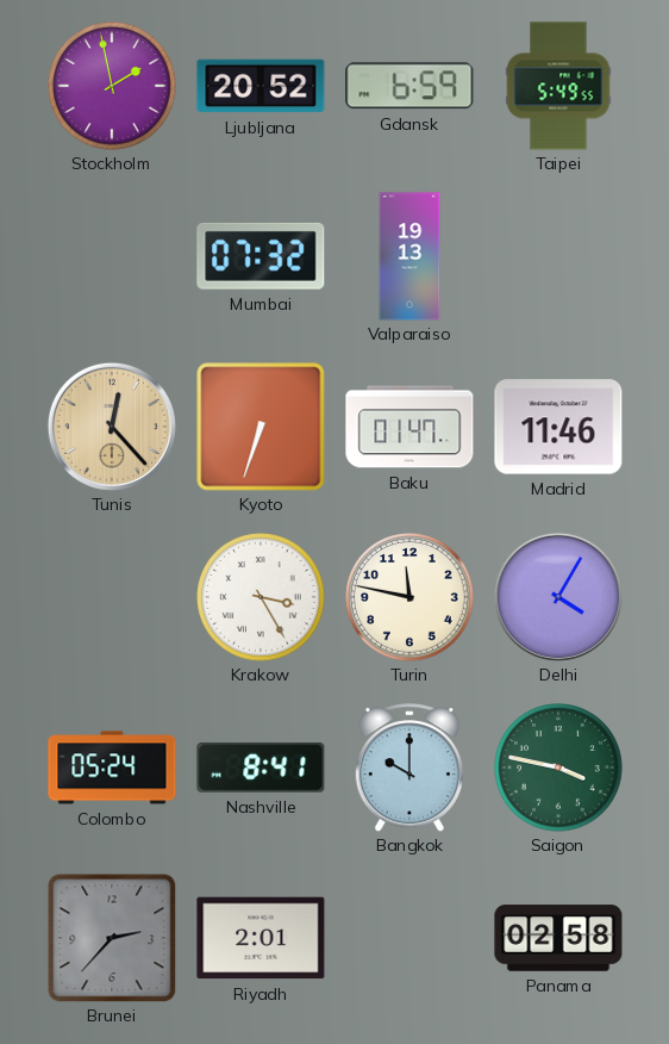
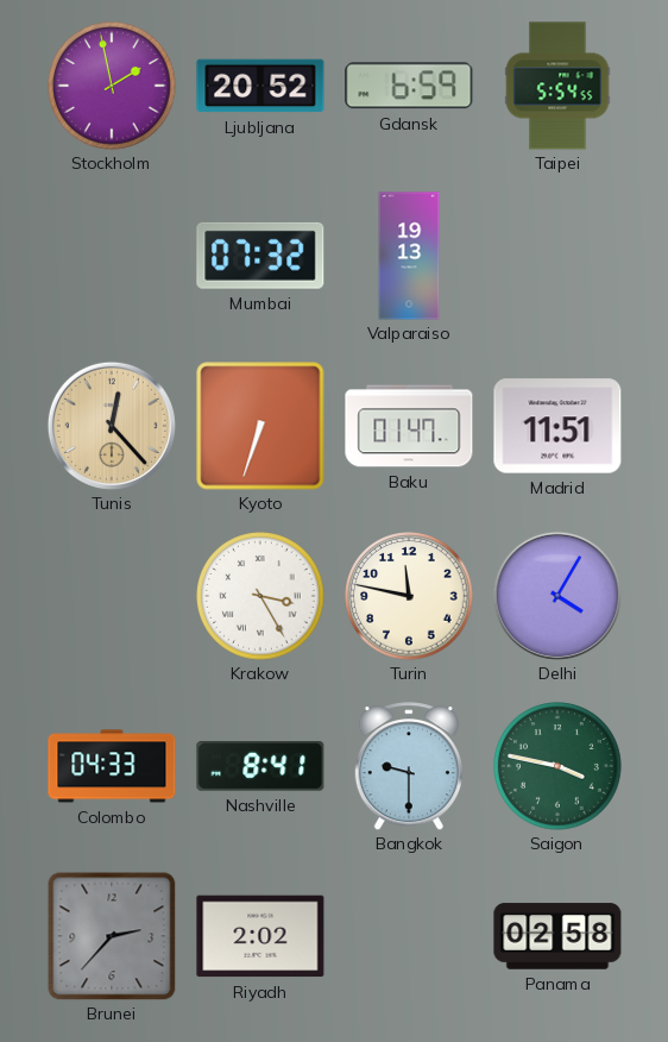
Taipei: 5:49 -> 5:54
Madrid: 11:46 -> 11:51
Colombo: 05:24 -> 04:33
Bangkok: 10:00 -> 9:30
Riyadh: 2:01 -> 2:02
